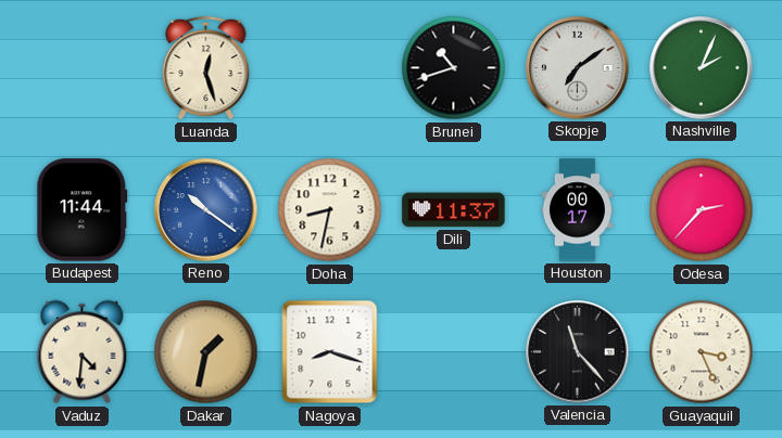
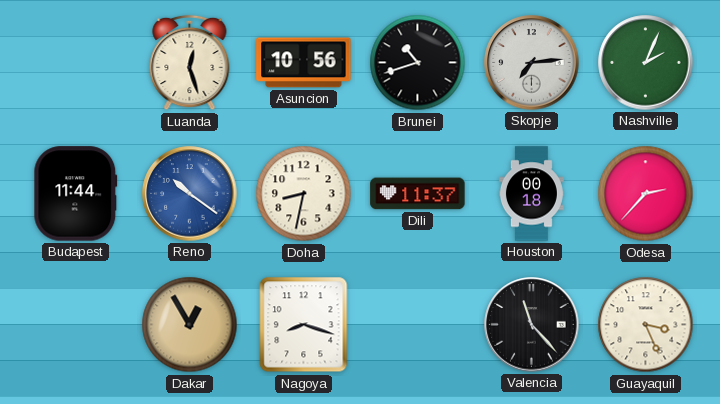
Asuncion: none -> 10:56
Skopje: 7:09 -> 7:14
Houston: 00:17 -> 00:18
Vaduz: 4:31 -> none
Dakar: 1:32 -> 12:55
